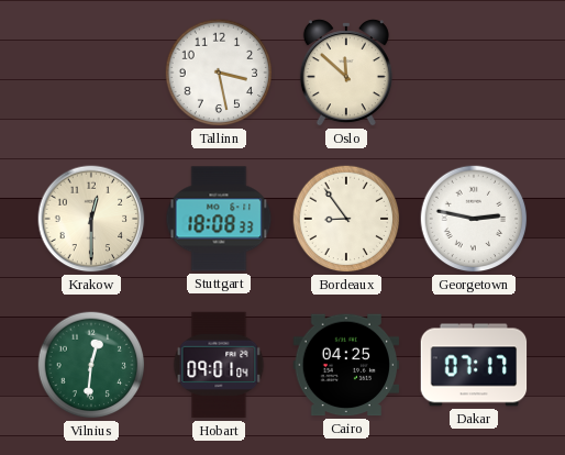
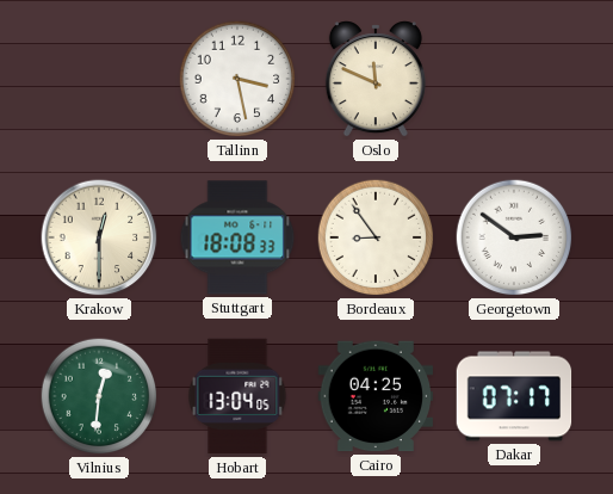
Oslo: 11:52 -> 11:49
Georgetown: 2:47 -> 2:51
Hobart: 09:01 -> 13:04
